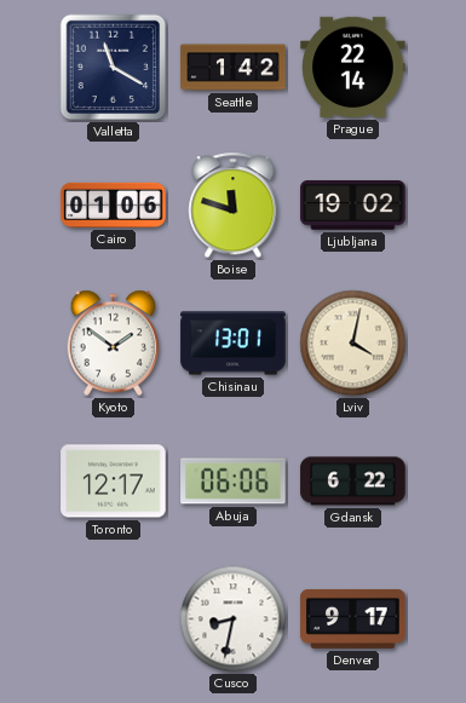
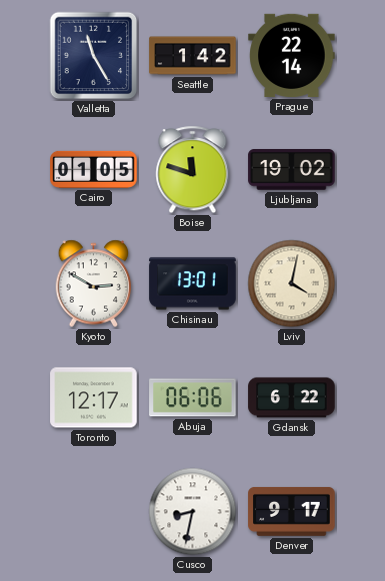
Valletta: 11:20 -> 11:25
Cairo: 01:06 -> 01:05
Kyoto: 1:51 -> 2:50
